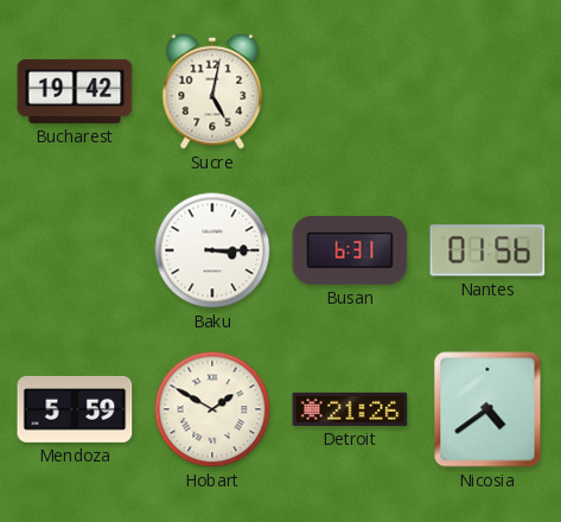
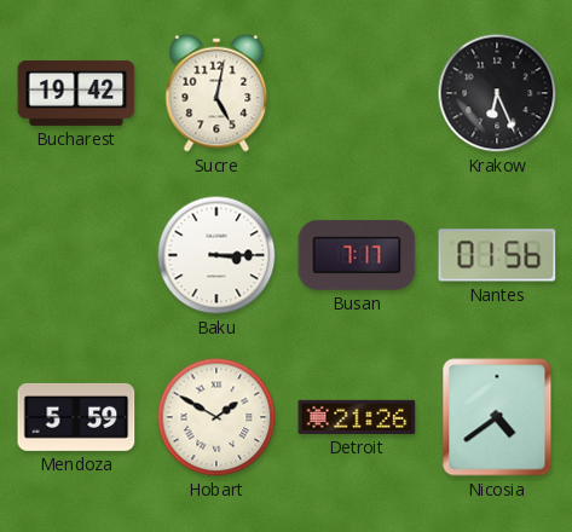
Krakow: none -> 6:26
Busan: 6:31 -> 7:17
